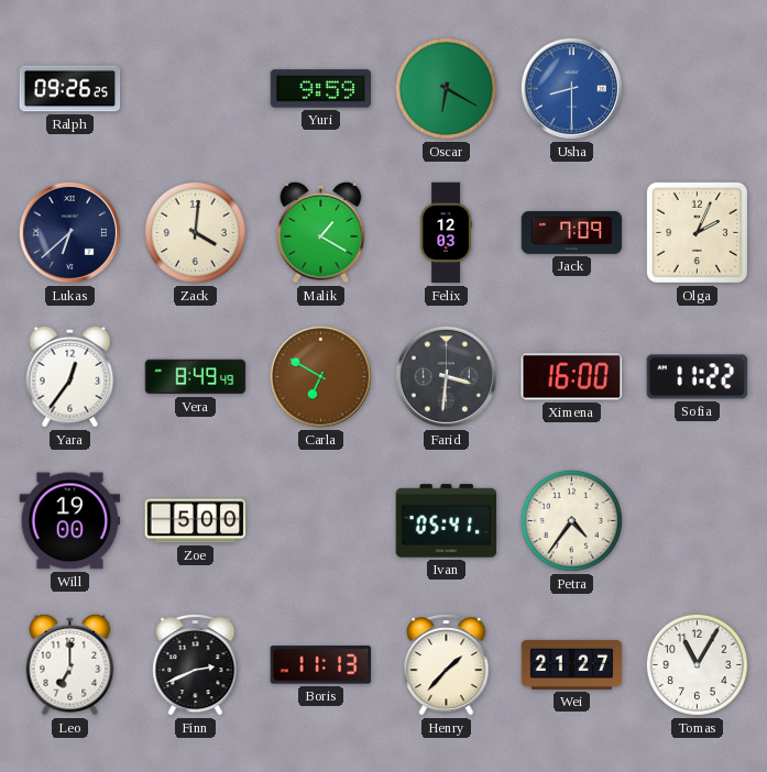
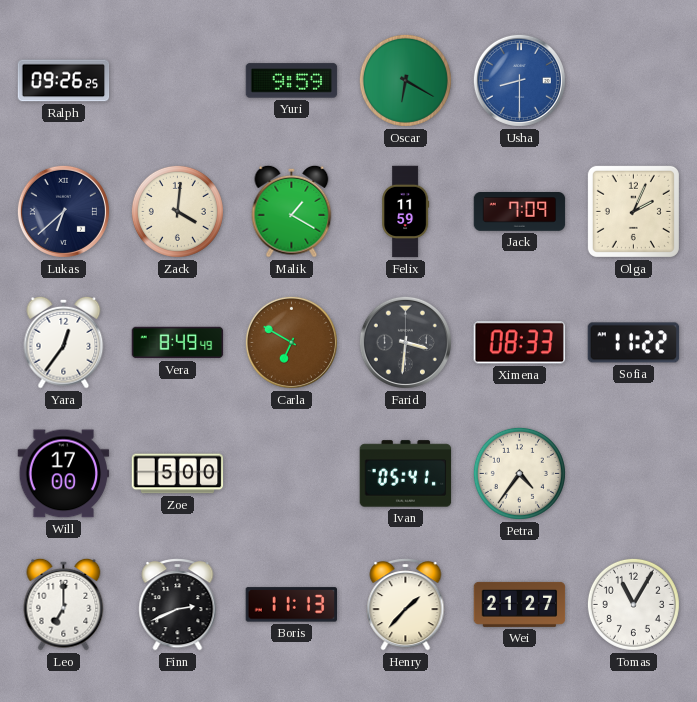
Felix: 12:03 -> 11:59
Ximena: 16:00 -> 08:33
Will: 19:00 -> 17:00
